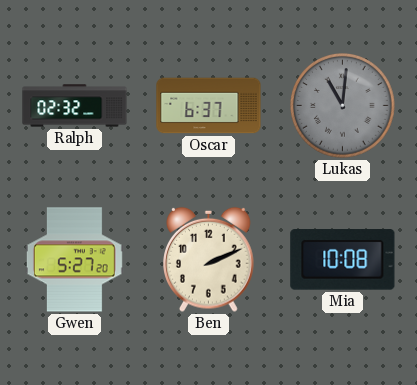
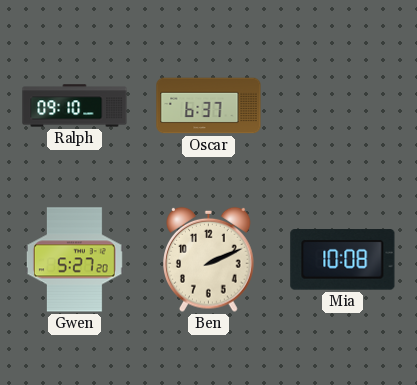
Ralph: 02:32 -> 09:10
Lukas: 11:01 -> none
